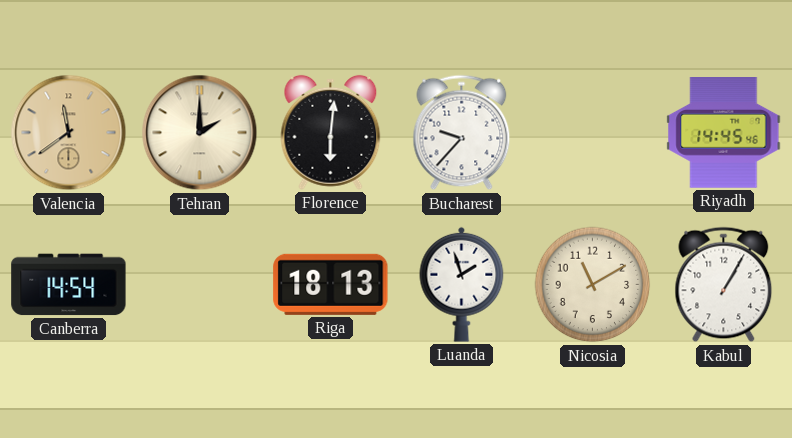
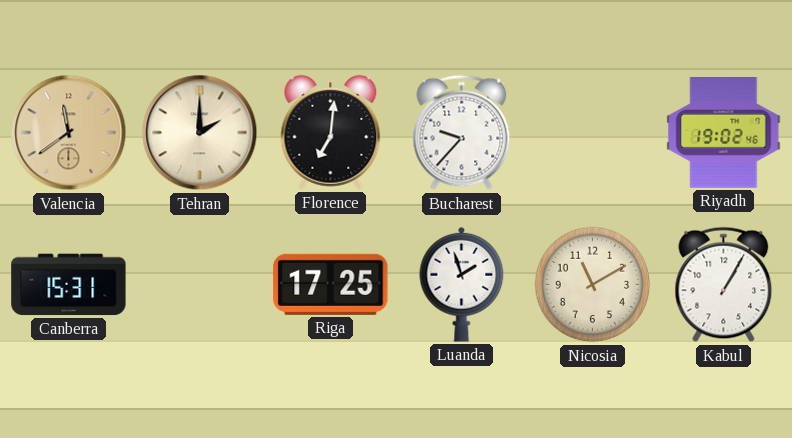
Florence: 6:01 -> 7:01
Riyadh: 14:45 -> 19:02
Canberra: 14:54 -> 15:31
Riga: 18:13 -> 17:25
